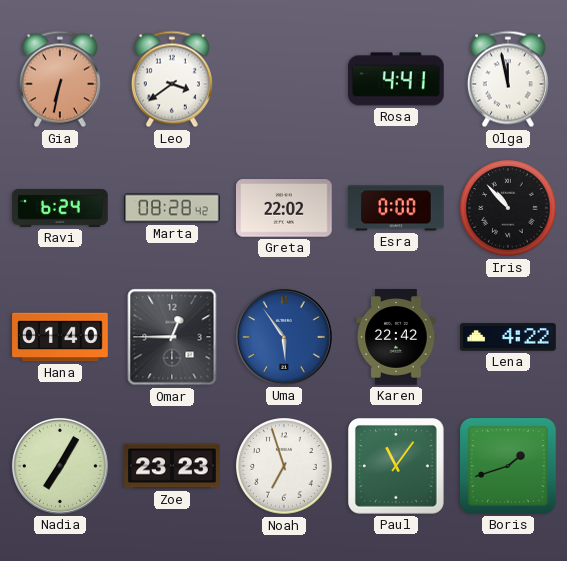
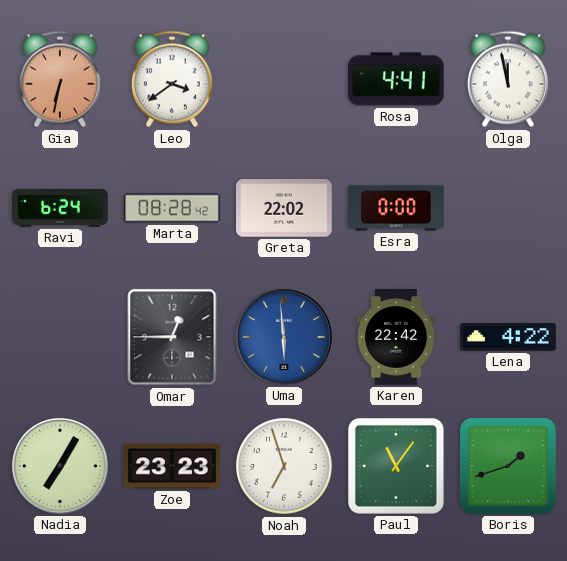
Iris: 10:53 -> none
Hana: 01:40 -> none
Uma: 5:54 -> 5:59
